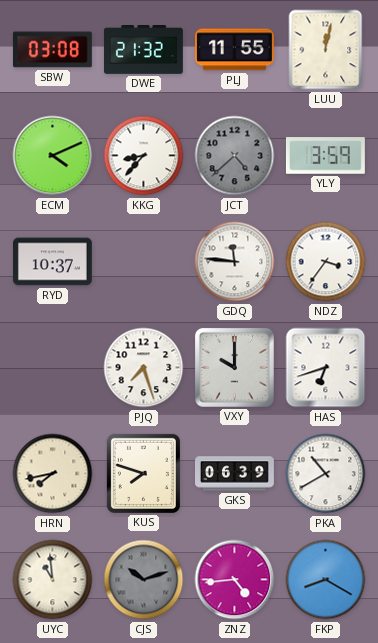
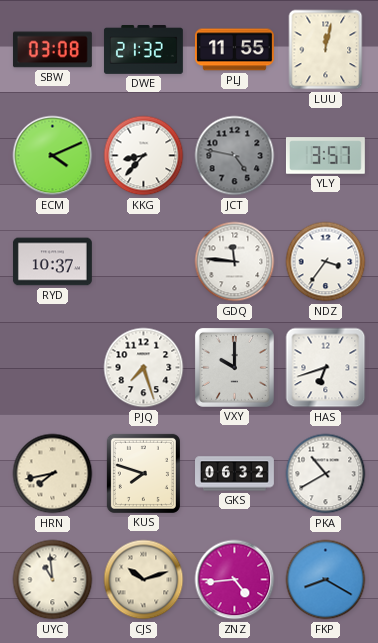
JCT: 4:38 -> 4:47
YLY: 3:59 -> 3:57
GKS: 06:39 -> 06:32
CJS dial: grey -> cream
